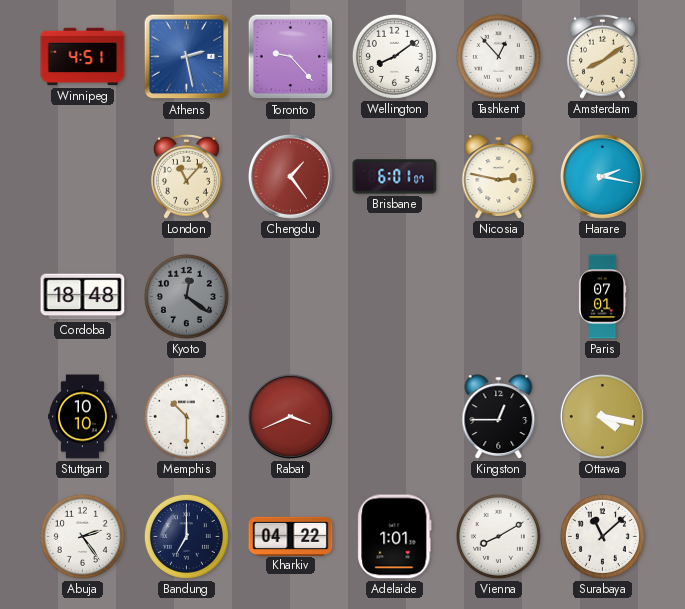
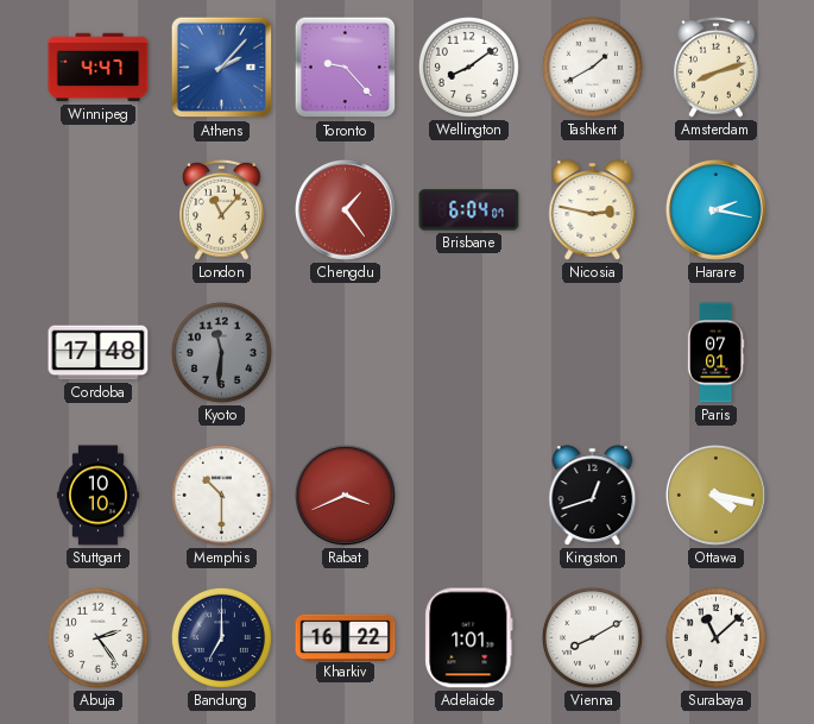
Winnipeg: 4:51 -> 4:47
Athens: 2:28 -> 2:07
Tashkent: 12:53 -> 1:40
Amsterdam: 8:09 -> 8:12
Brisbane: 6:01 -> 6:04
Cordoba: 18:48 -> 17:48
Kyoto: 12:21 -> 11:31
Kingston: 12:45 -> 12:42
Kharkiv: 04:22 -> 16:22
